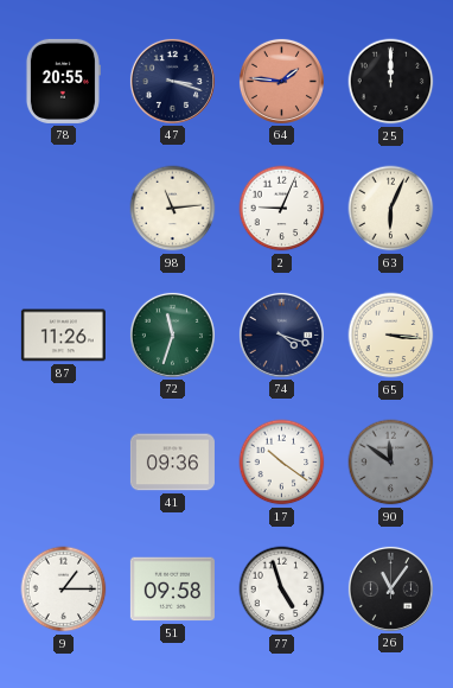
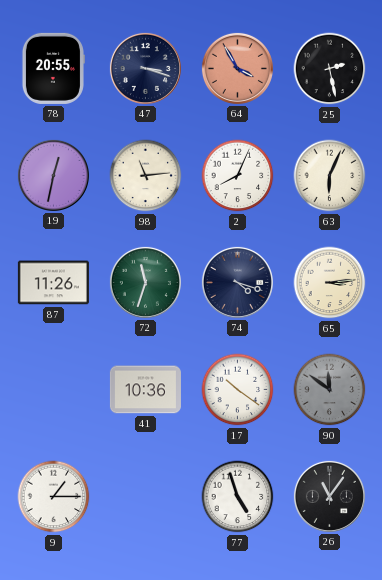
64: 1:46 -> 3:55
25: 12:00 -> 2:28
19: none -> 12:32
2: 9:04 -> 8:04
65: 3:16 -> 3:14
41: 09:36 -> 10:36
51: 09:58 -> none
